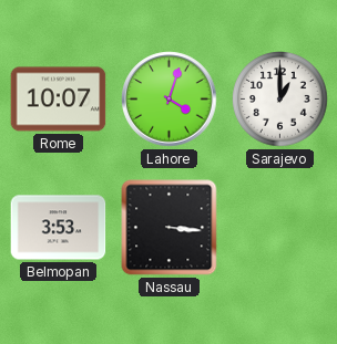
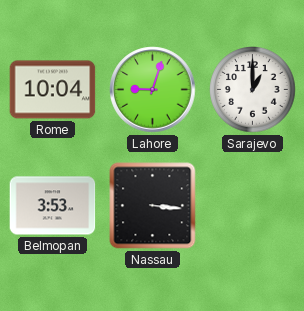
Rome: 10:07 -> 10:04
Lahore: 4:03 -> 9:03
